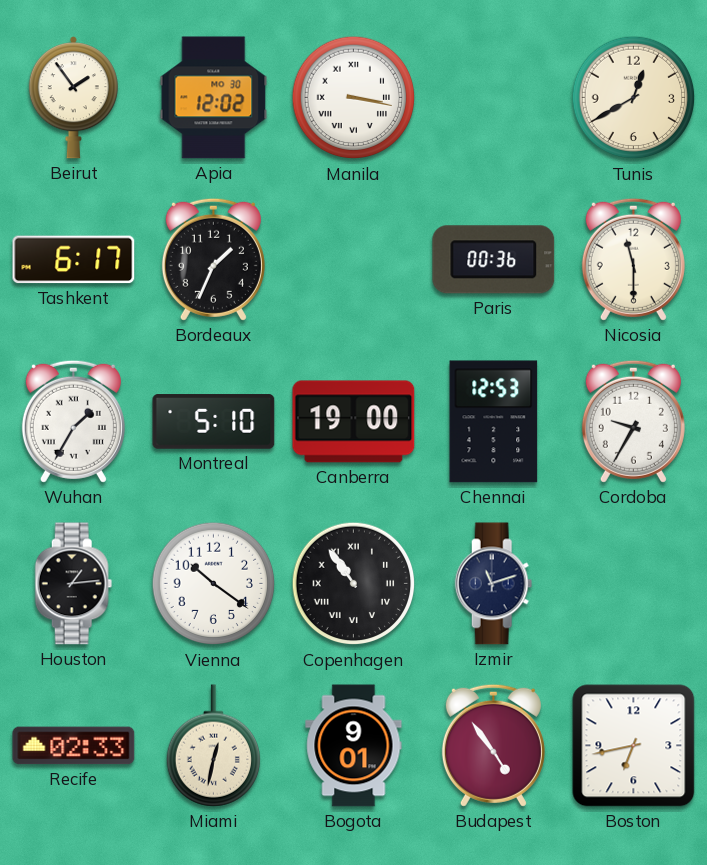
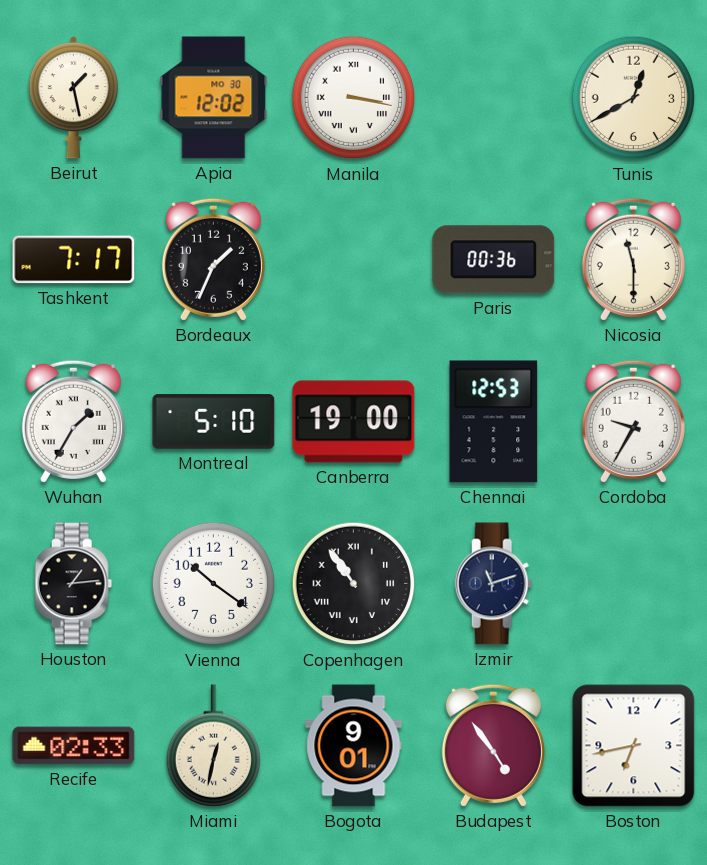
Beirut: 1:54 -> 1:28
Tashkent: 6:17 -> 7:17
